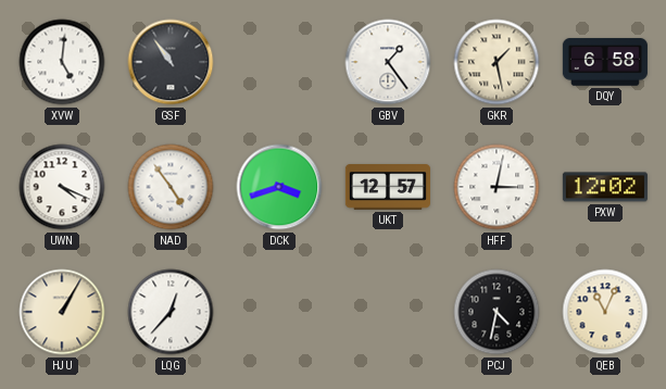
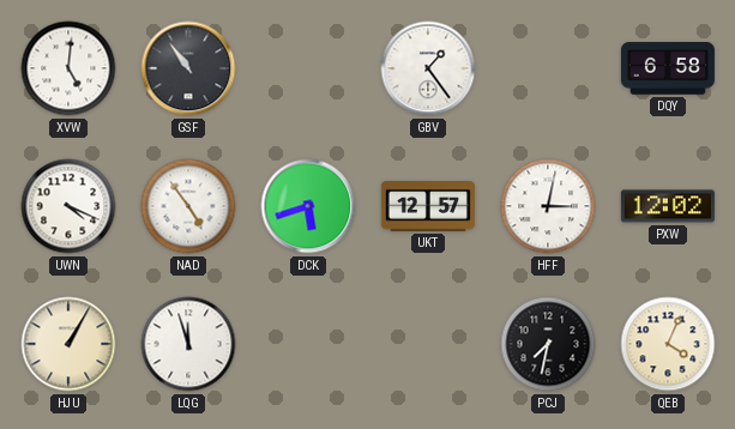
GKR: 1:28 -> none
DCK: 3:42 -> 5:42
LQG: 12:37 -> 11:57
PCJ: 4:32 -> 7:32
QEB: 11:04 -> 4:04
